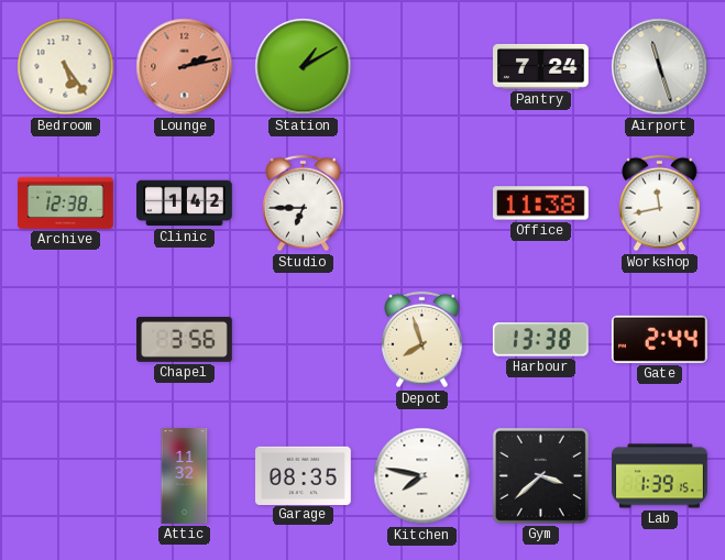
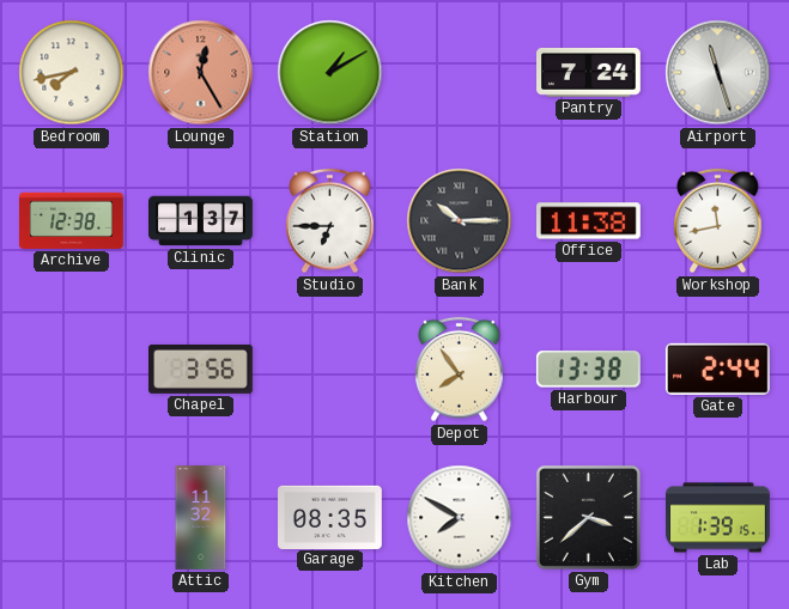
Bedroom: 5:24 -> 7:43
Lounge: 2:13 -> 12:25
Clinic: 1:42 -> 1:37
Bank: none -> 10:15
Depot: 7:57 -> 7:54
Kitchen: 7:47 -> 7:50
